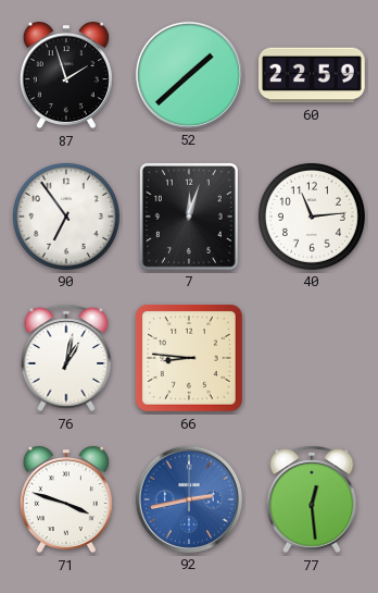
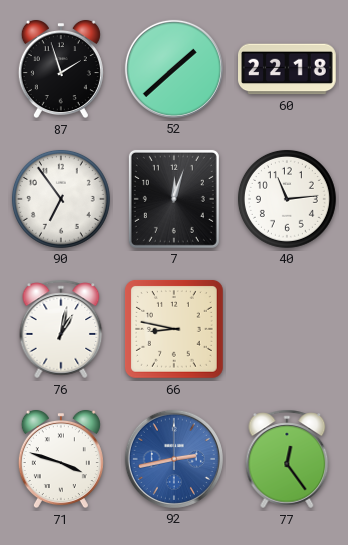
60: 22:59 -> 22:18
66: 8:46 -> 8:47
77: 12:29 -> 12:24
